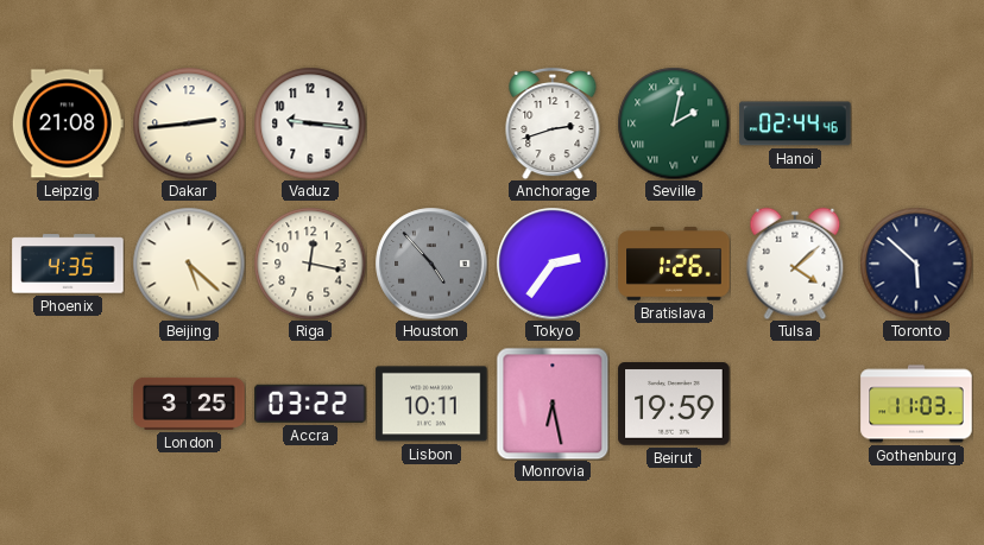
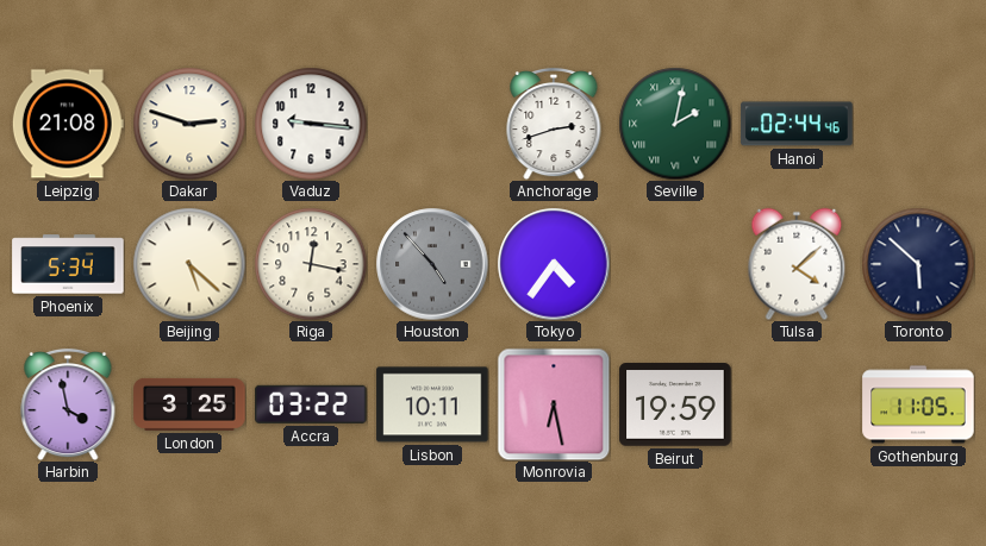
Dakar: 2:44 -> 2:48
Phoenix: 4:35 -> 5:34
Tokyo: 2:36 -> 4:36
Bratislava: 1:26 -> none
Harbin: none -> 3:58
Gothenburg: 11:03 -> 11:05
